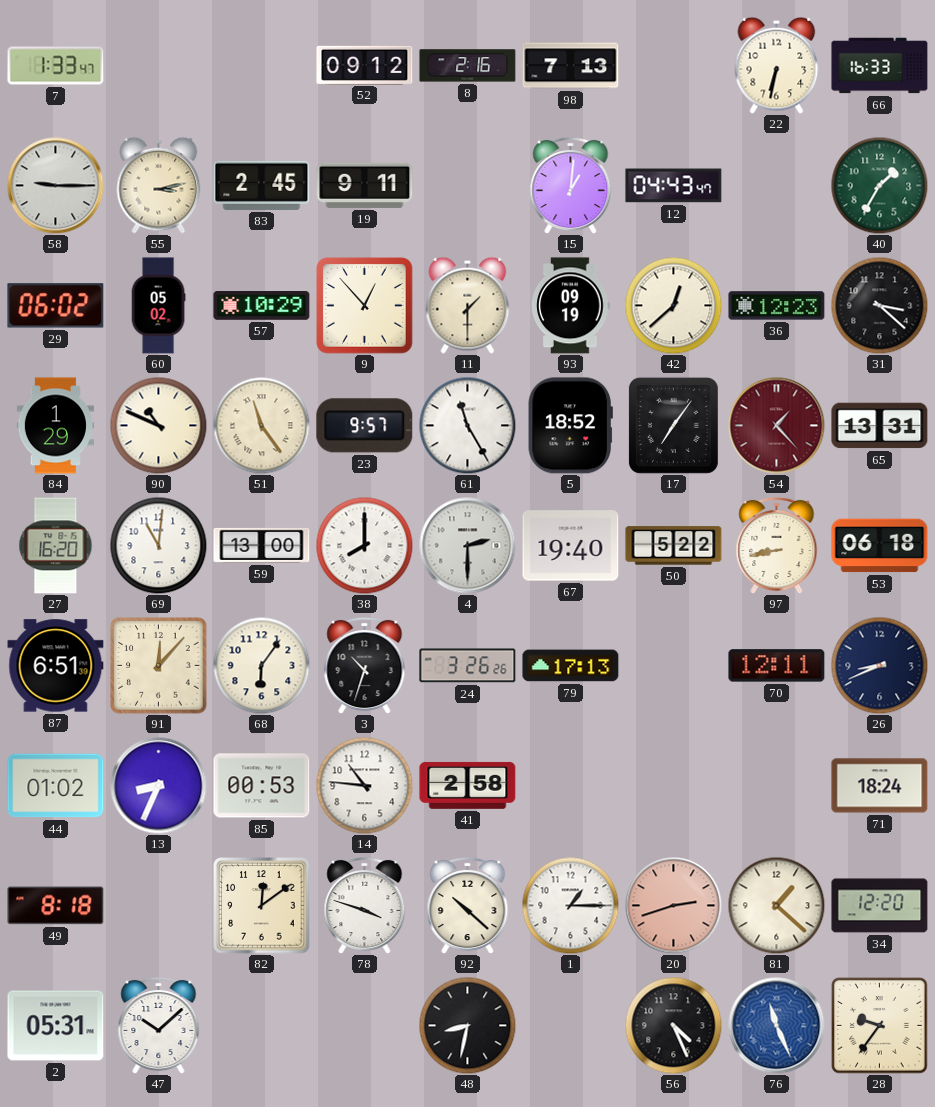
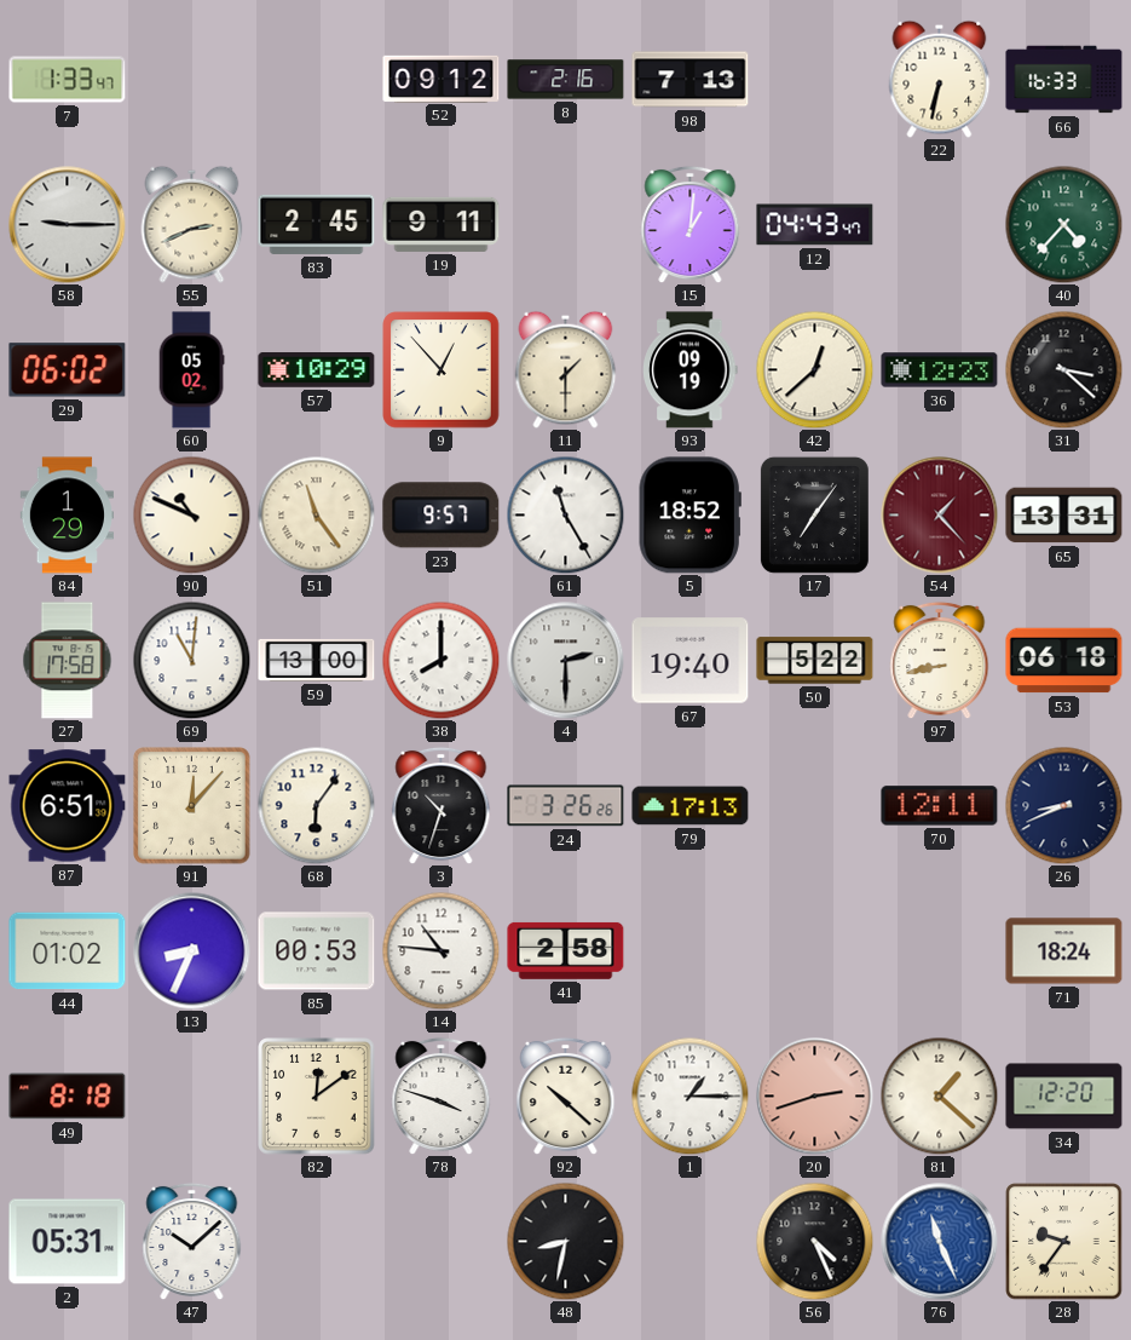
55: 3:13 -> 2:41
40: 1:35 -> 4:37
27: 16:20 -> 17:58
